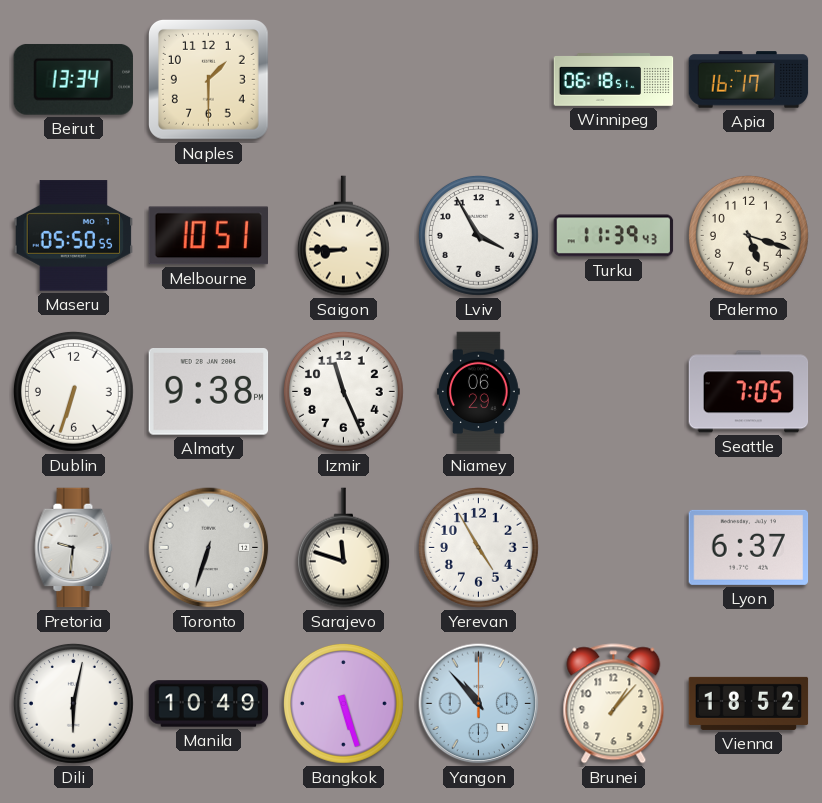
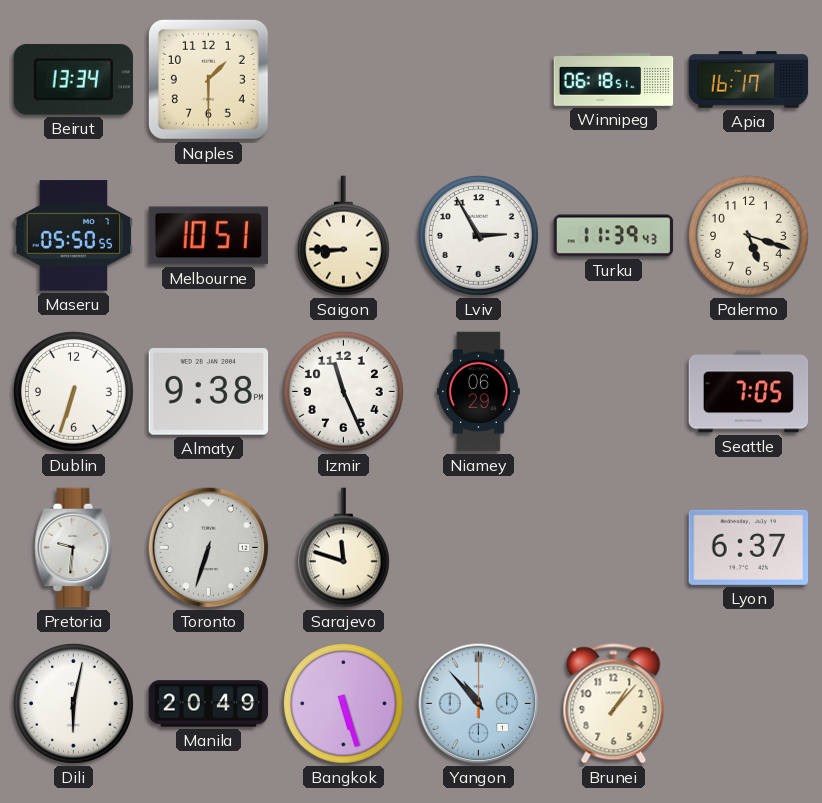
Lviv: 3:55 -> 2:55
Yerevan: 4:55 -> none
Manila: 10:49 -> 20:49
Vienna: 18:52 -> none
